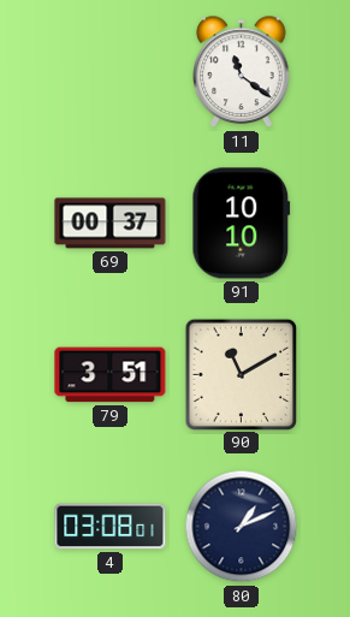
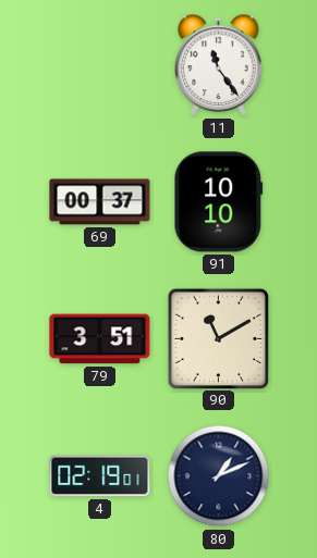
11: 11:21 -> 11:24
4: 03:08 -> 02:19
